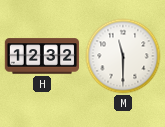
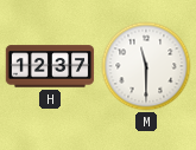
H: 12:32 -> 12:37
